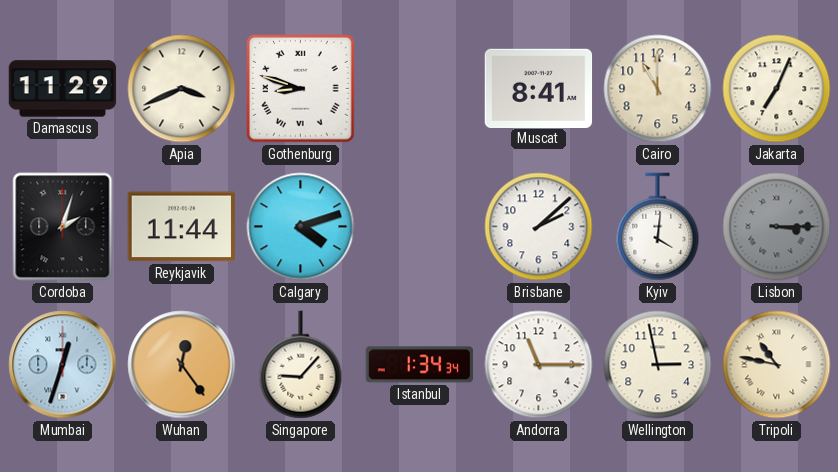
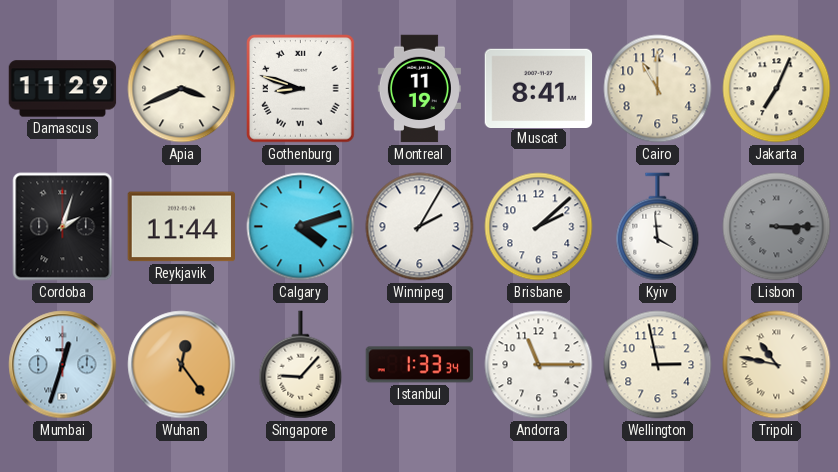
Montreal: none -> 11:19
Winnipeg: none -> 2:05
Kyiv: 4:01 -> 3:59
Istanbul: 1:34 -> 1:33
